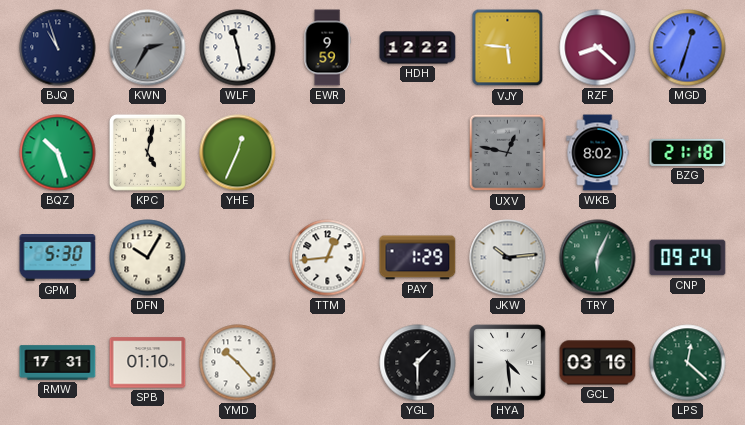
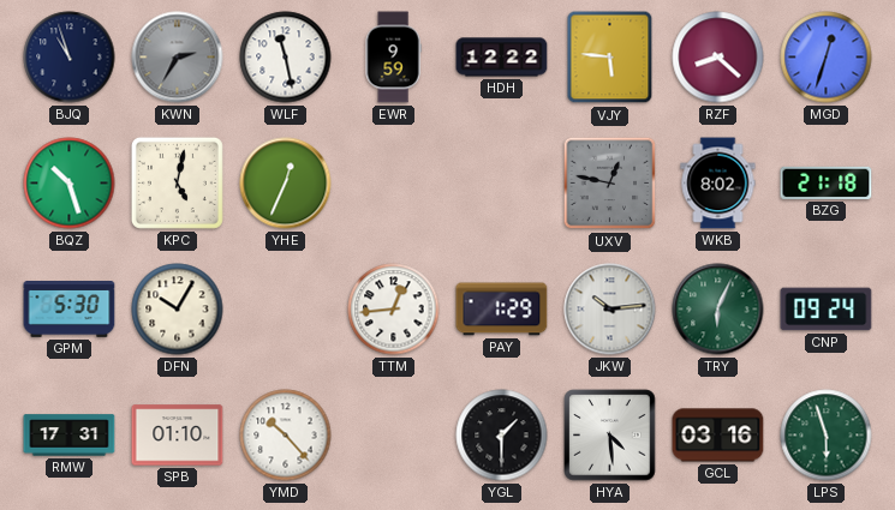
LPS: 12:22 -> 5:57
